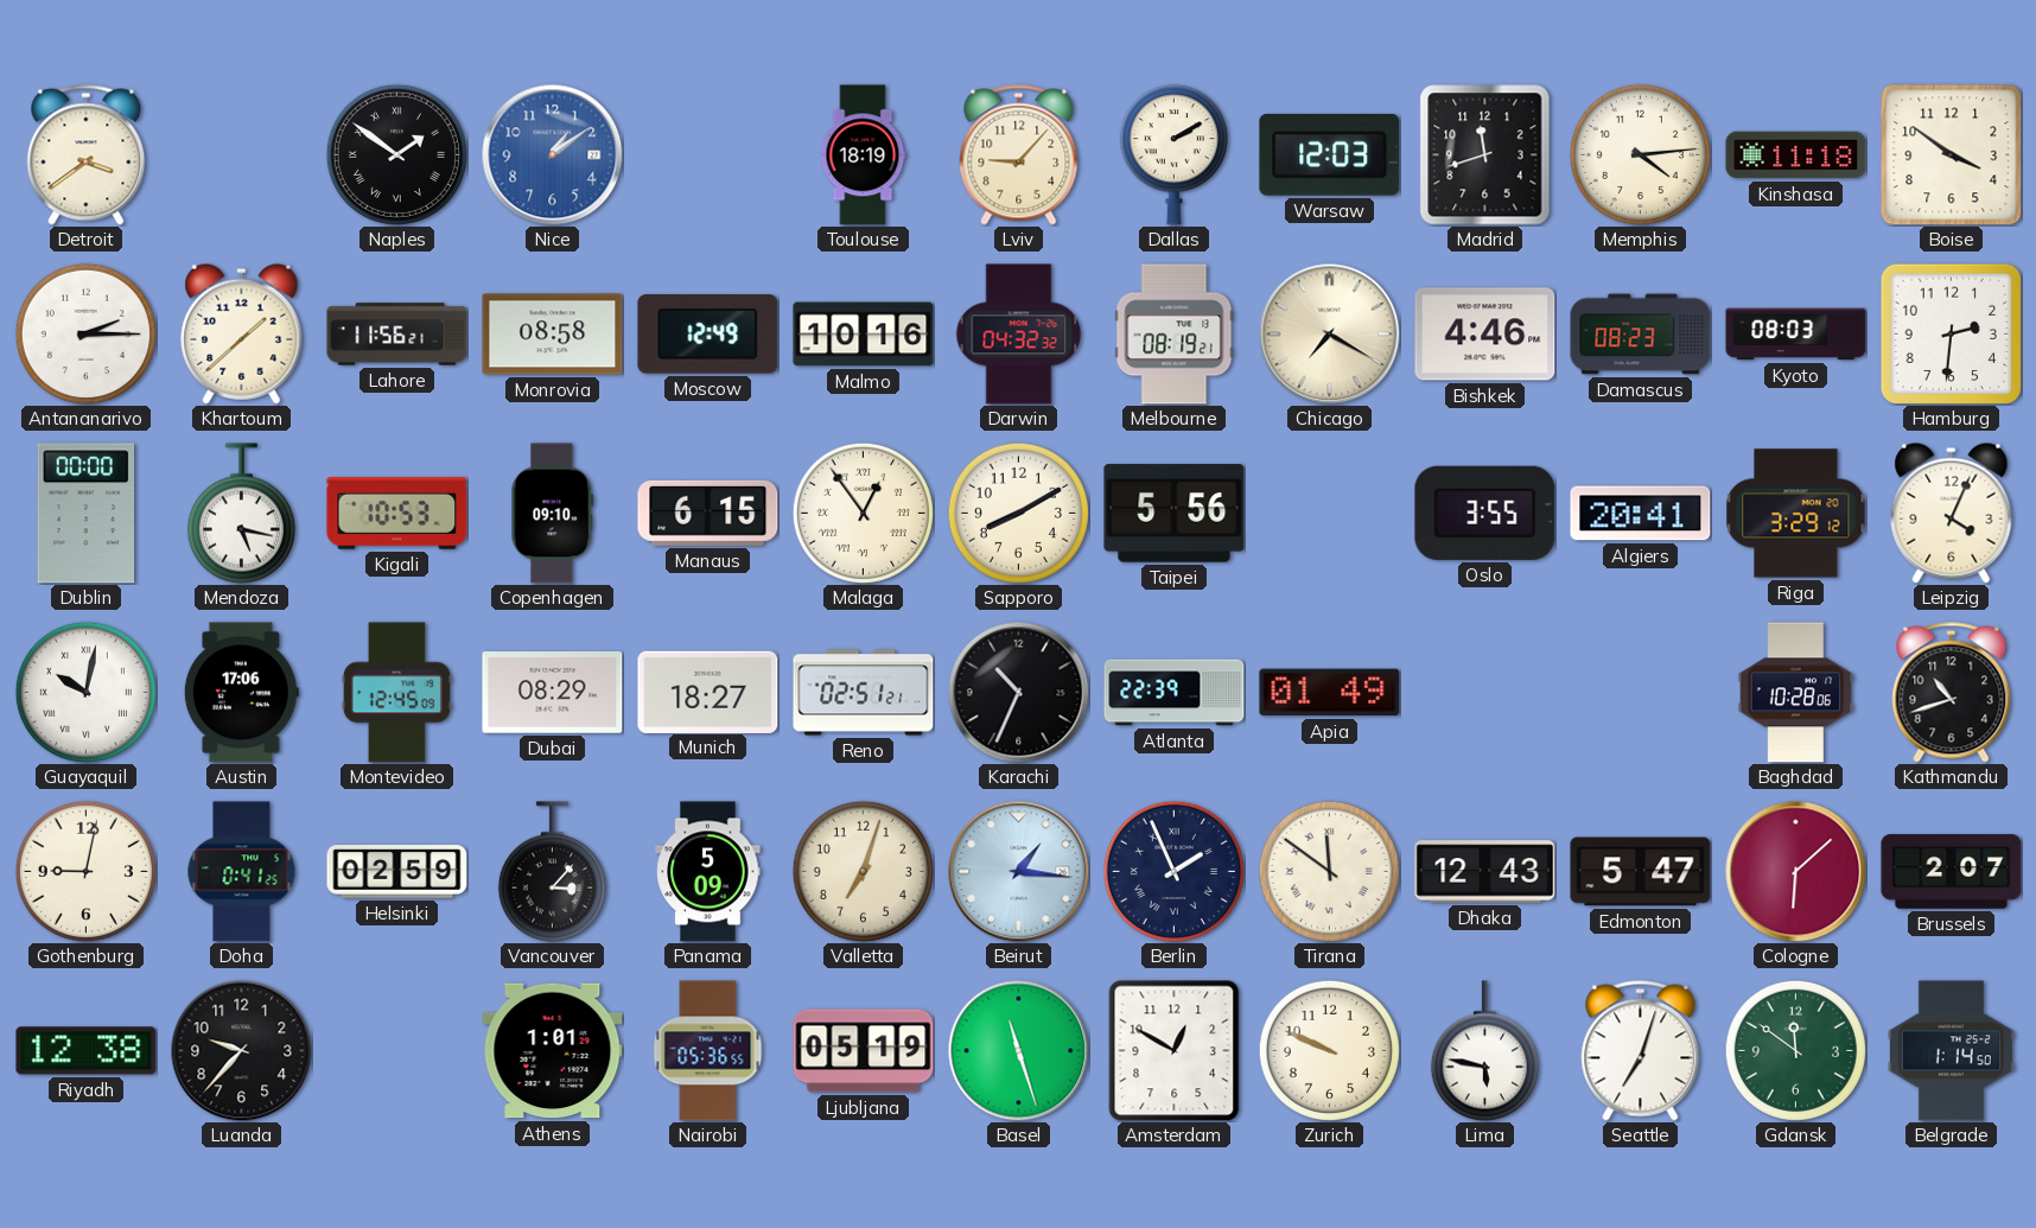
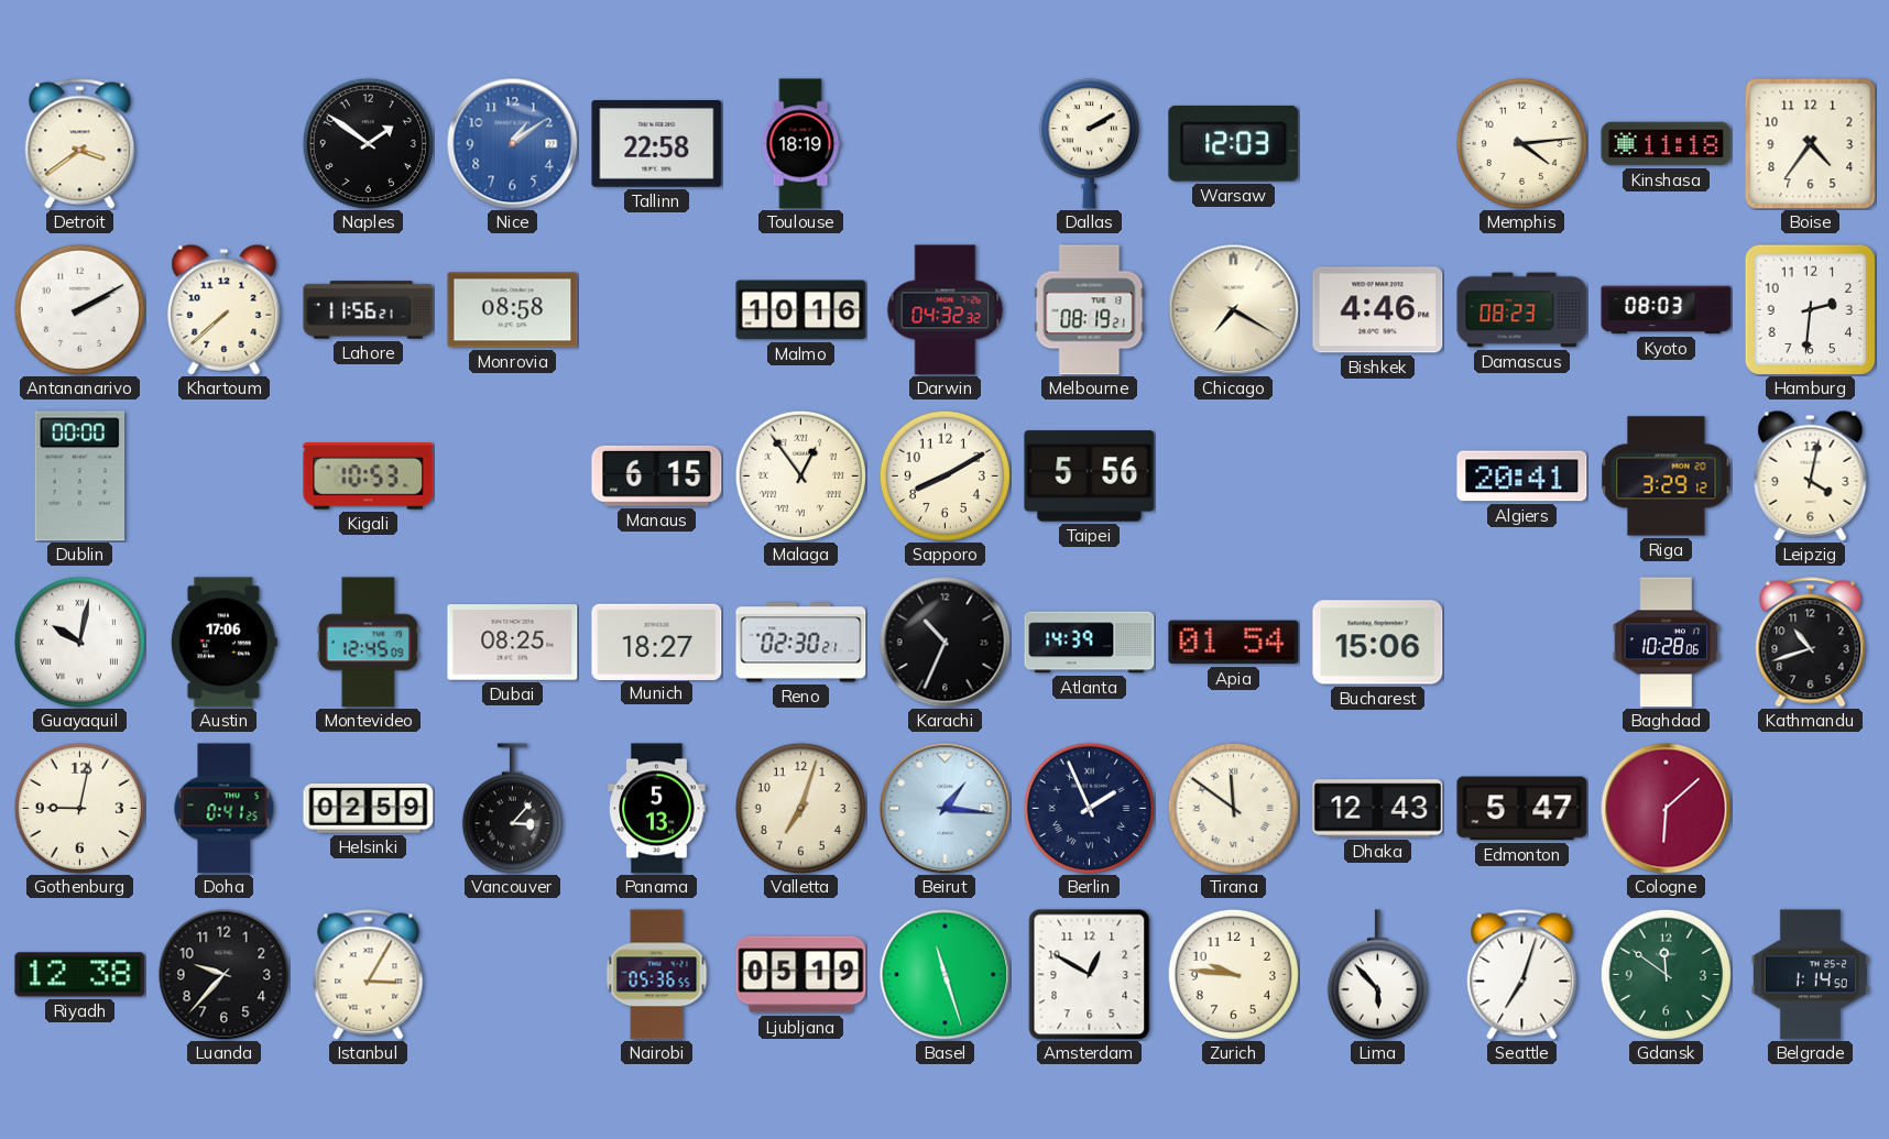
Naples numerals: Roman -> Arabic
Tallinn: none -> 22:58
Lviv: 9:07 -> none
Madrid: 11:42 -> none
Boise: 3:51 -> 4:36
Antananarivo: 2:15 -> 2:10
Khartoum: 1:38 -> 7:38
Moscow: 12:49 -> none
Mendoza: 5:17 -> none
Copenhagen: 09:10 -> none
Oslo: 3:55 -> none
Leipzig: 4:04 -> 4:02
Dubai: 08:29 -> 08:25
Reno: 02:51 -> 02:30
Atlanta: 22:39 -> 14:39
Apia: 01:49 -> 01:54
Bucharest: none -> 15:06
Panama: 5:09 -> 5:13
Brussels: 2:07 -> none
Istanbul: none -> 3:05
Athens: 1:01 -> none
Zurich: 9:49 -> 9:46
Lima: 5:47 -> 5:53
